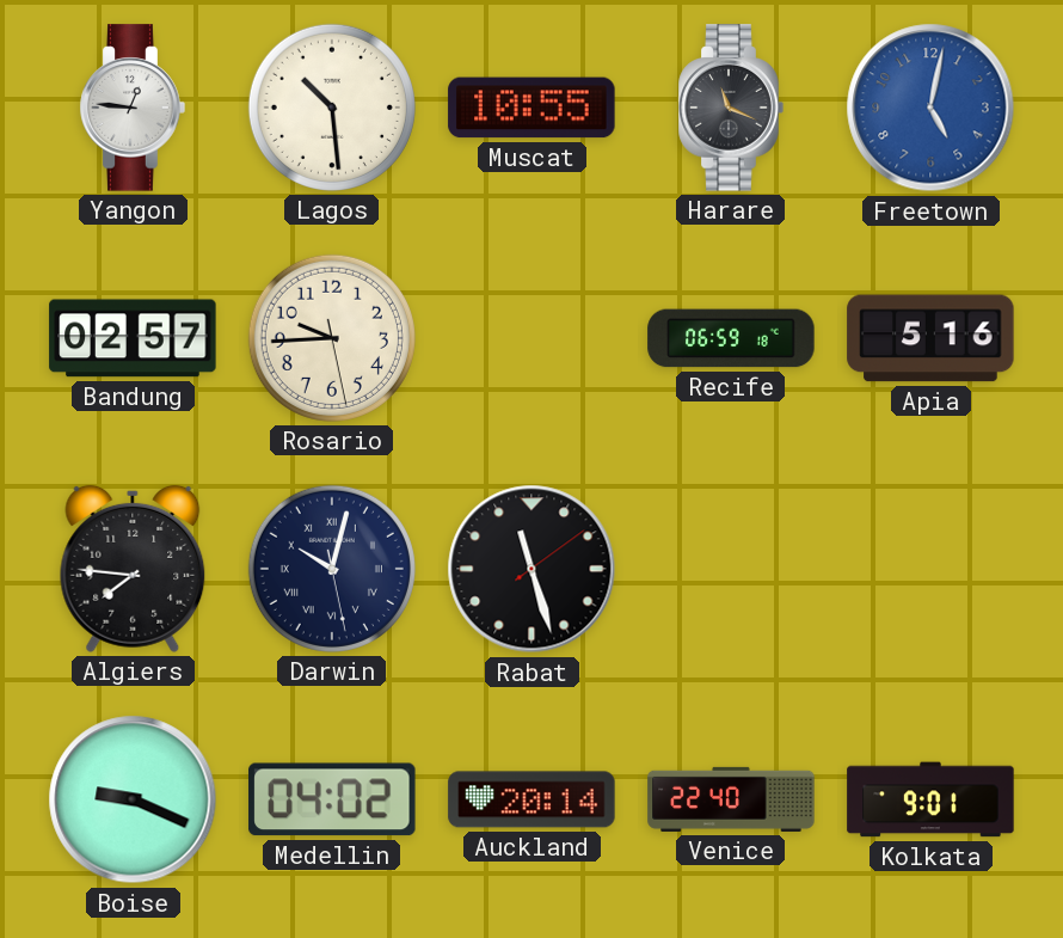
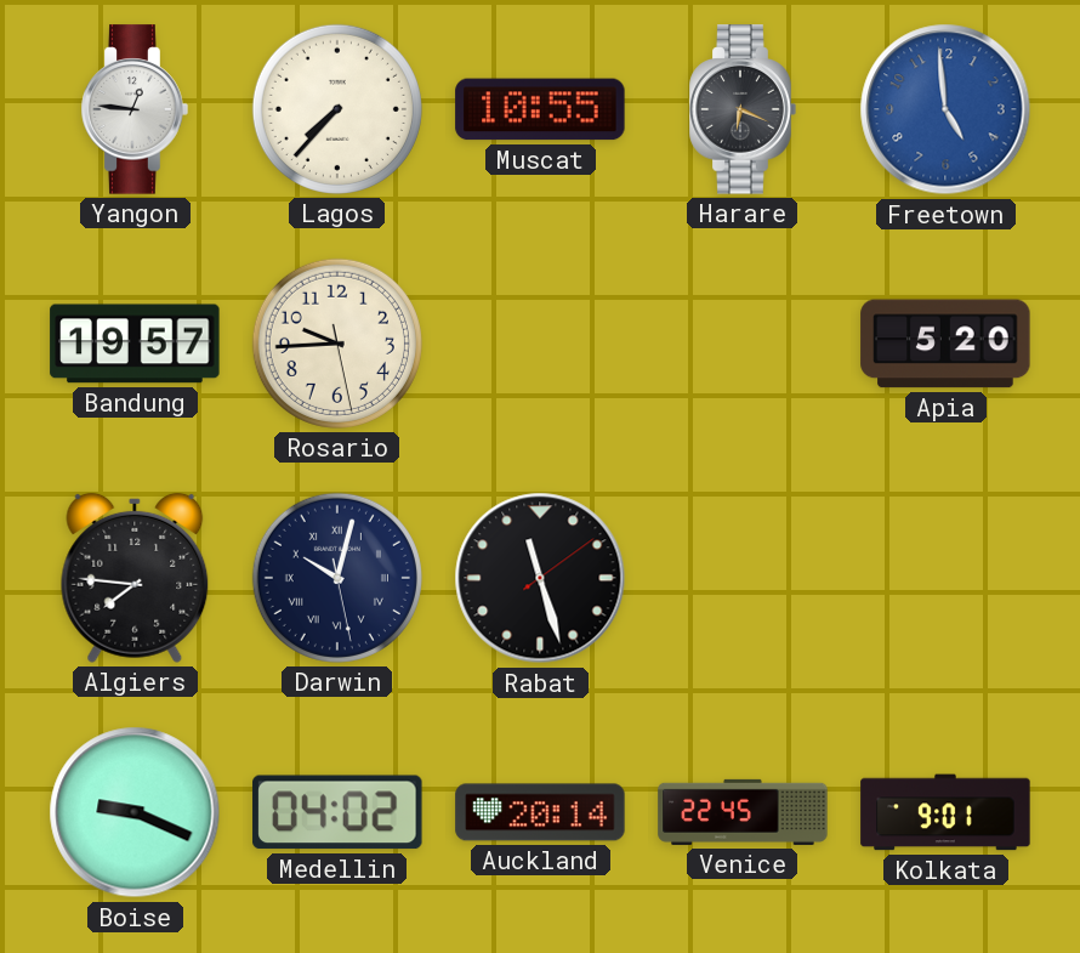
Lagos: 10:29 -> 7:37
Harare: 11:19 -> 6:19
Freetown: 5:02 -> 4:59
Bandung: 02:57 -> 19:57
Recife: 06:59 -> none
Apia: 5:16 -> 5:20
Venice: 22:40 -> 22:45
